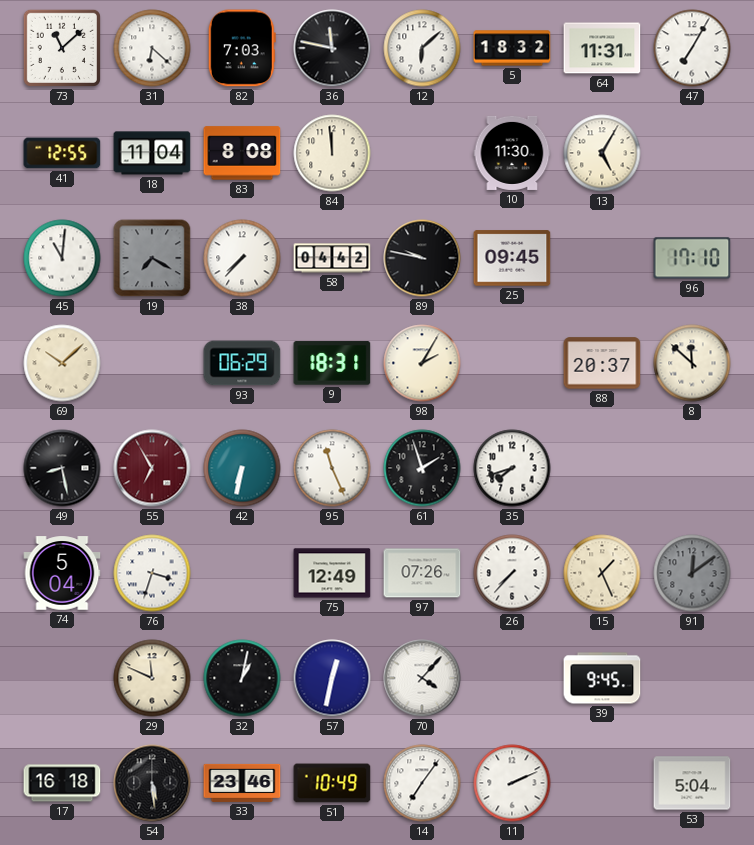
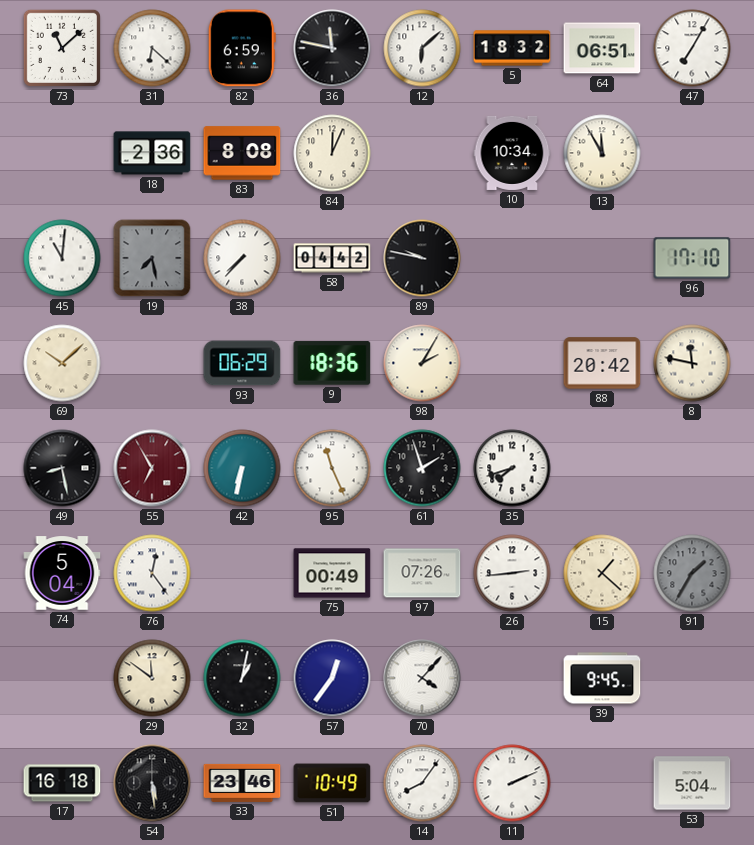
82: 7:03 -> 6:59
64: 11:31 -> 06:51
41: 12:55 -> none
18: 11:04 -> 2:36
84: 11:59 -> 12:04
10: 11:30 -> 10:34
13: 5:05 -> 11:55
19: 7:20 -> 7:28
25: 09:45 -> none
9: 18:31 -> 18:36
88: 20:37 -> 20:42
8: 11:52 -> 11:47
76: 3:33 -> 12:24
75: 12:49 -> 00:49
26: 7:37 -> 2:44
15: 1:26 -> 1:22
91: 12:09 -> 1:35
29: 11:49 -> 11:51
57: 12:32 -> 12:36
14: 7:06 -> 8:06
